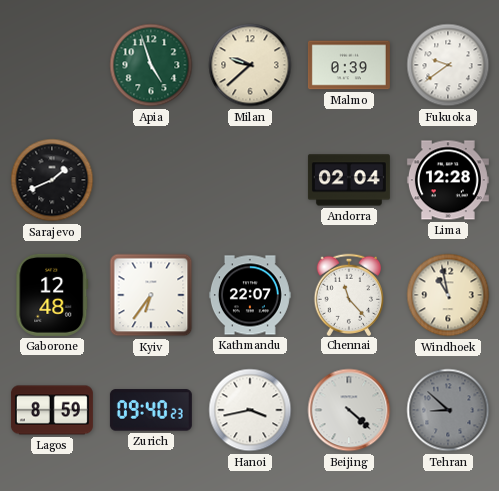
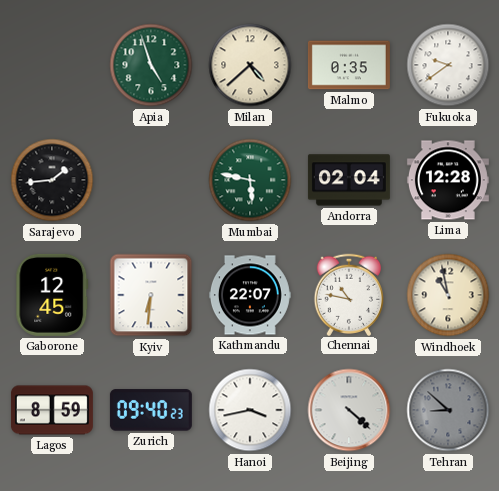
Milan: 9:38 -> 4:38
Malmo: 0:39 -> 0:35
Sarajevo: 1:41 -> 1:44
Mumbai: none -> 5:47
Gaborone: 12:48 -> 12:45
Kyiv: 6:36 -> 6:31
Chennai: 11:23 -> 10:47
